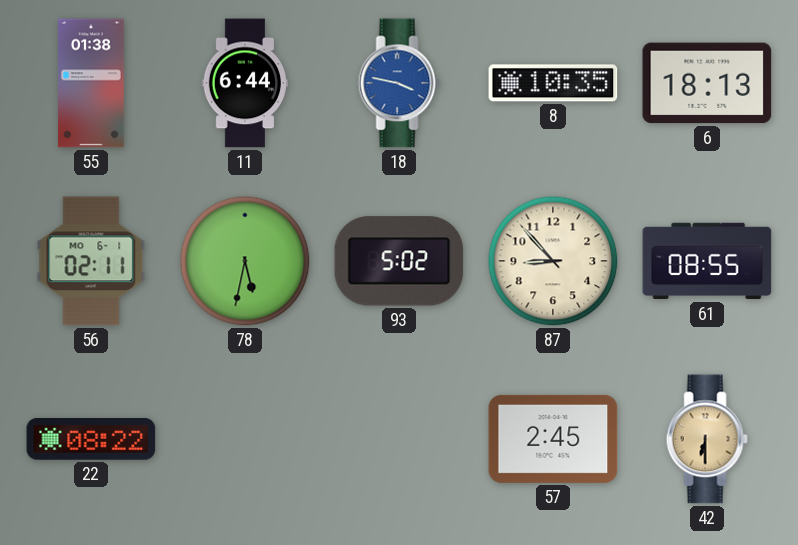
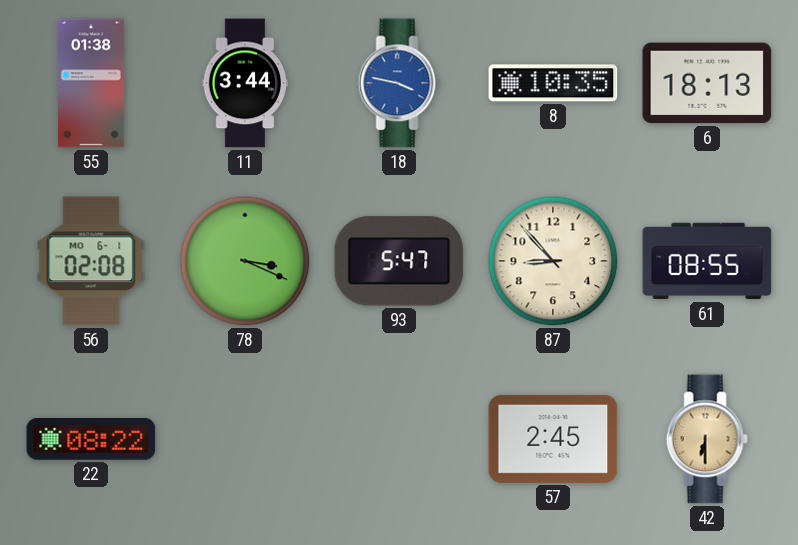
11: 6:44 -> 3:44
56: 02:11 -> 02:08
78: 5:32 -> 3:19
93: 5:02 -> 5:47
